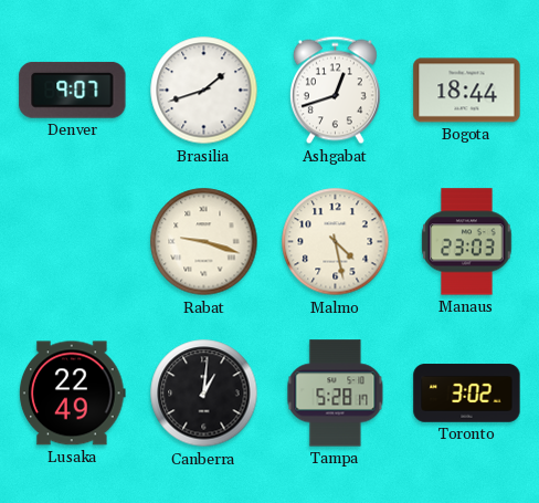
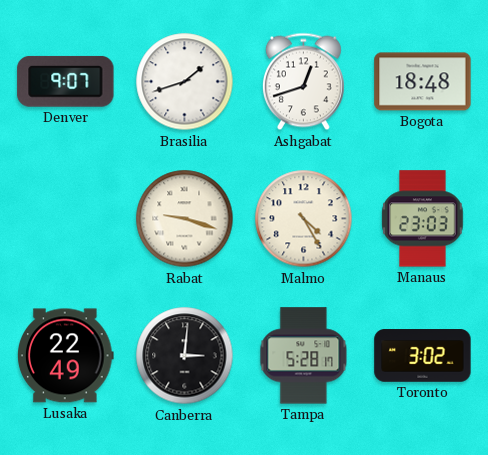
Bogota: 18:44 -> 18:48
Malmo: 4:28 -> 4:25
Canberra: 1:01 -> 3:01
